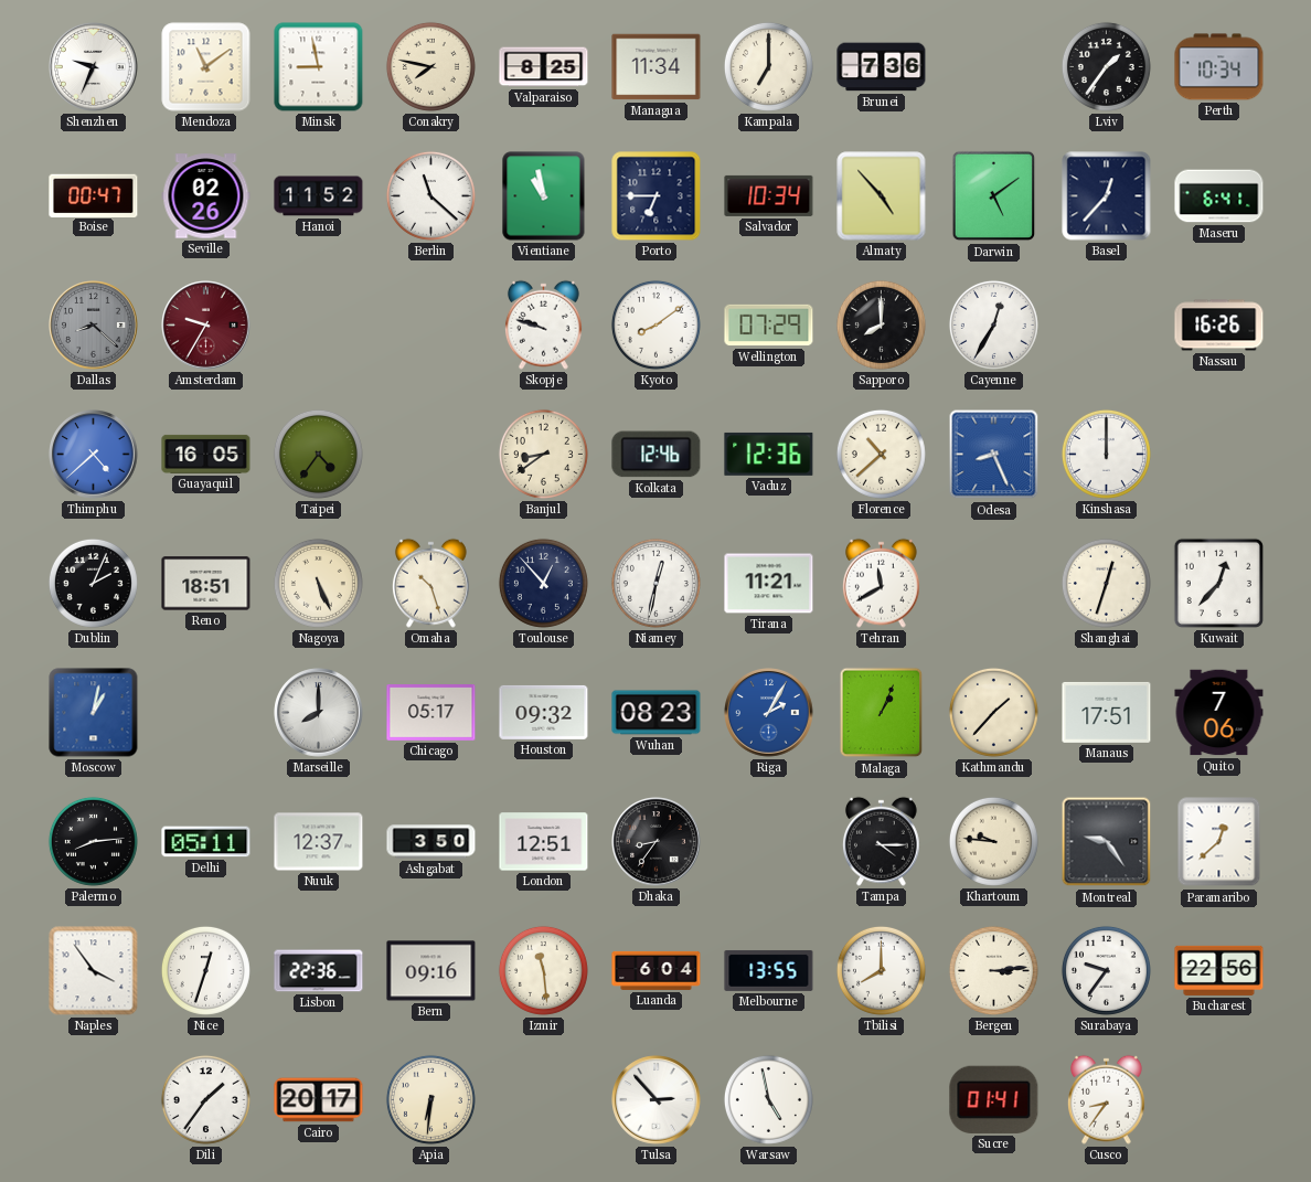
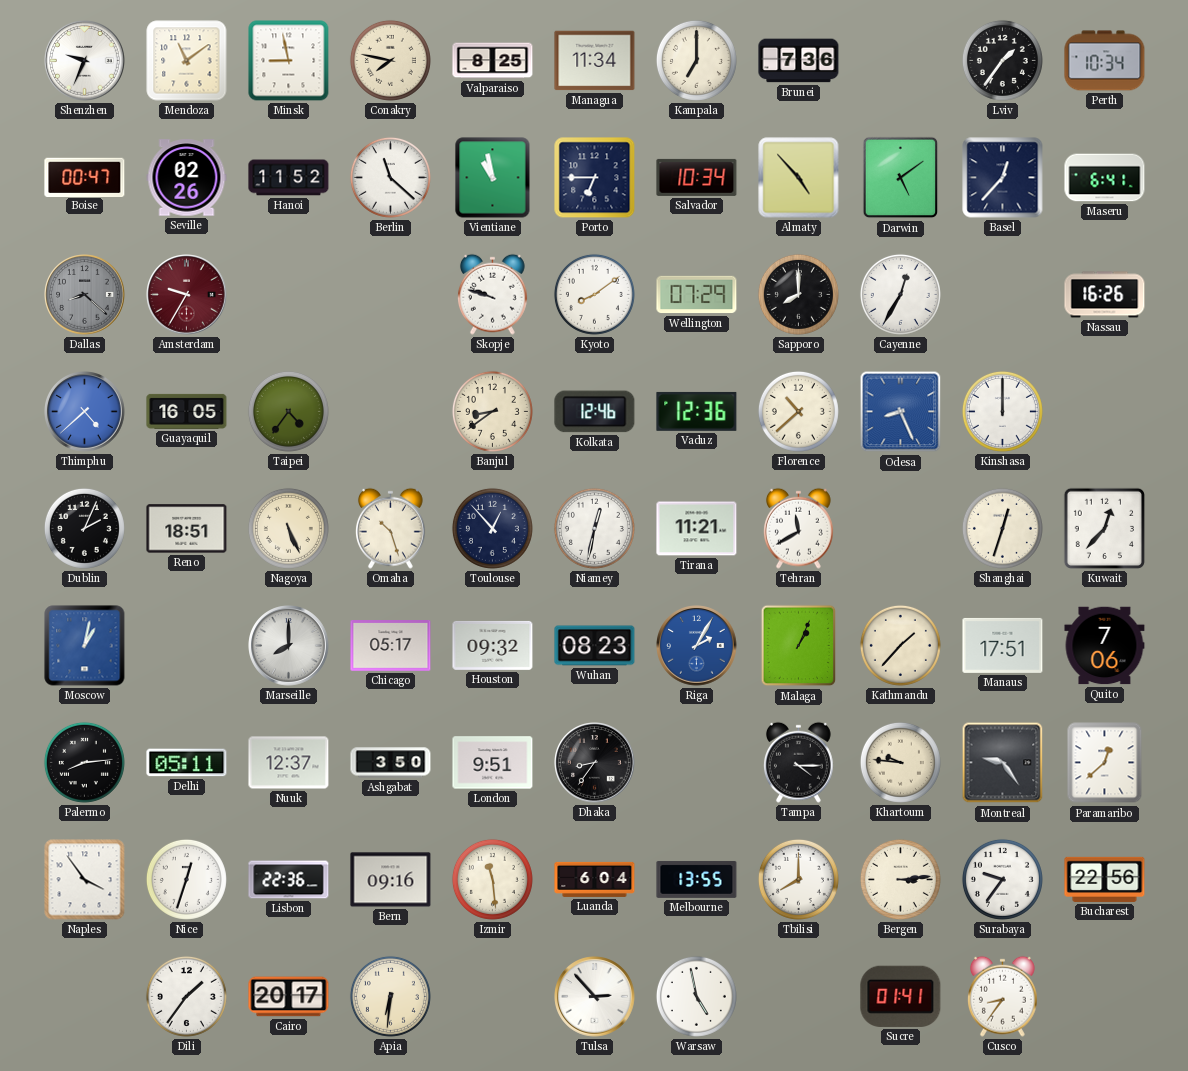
London: 12:51 -> 9:51
